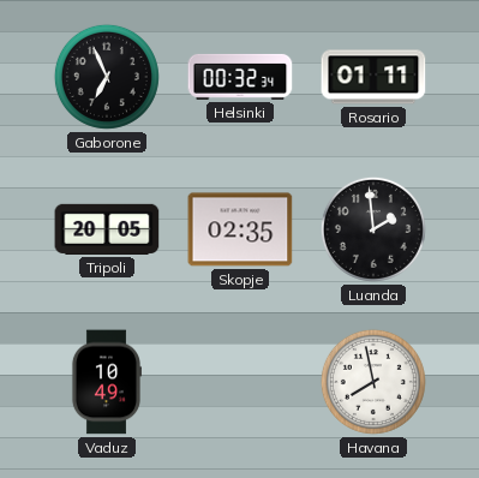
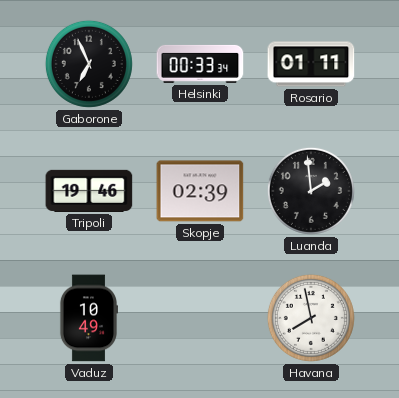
Helsinki: 00:32 -> 00:33
Tripoli: 20:05 -> 19:46
Skopje: 02:35 -> 02:39
